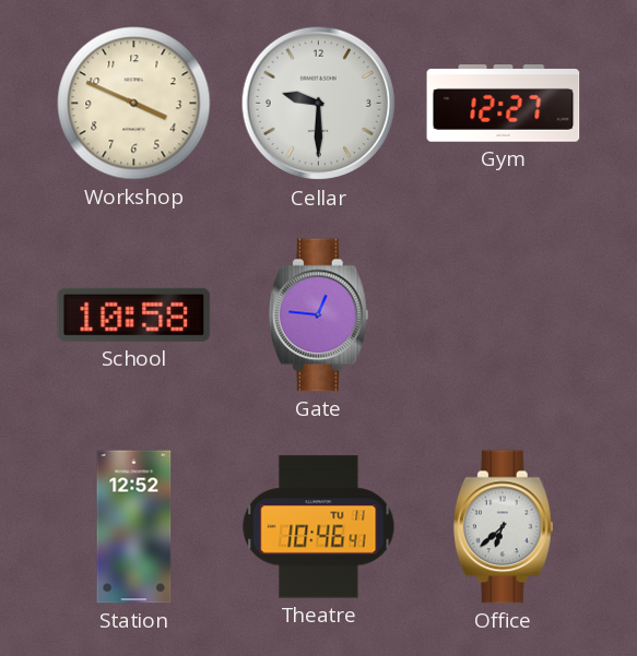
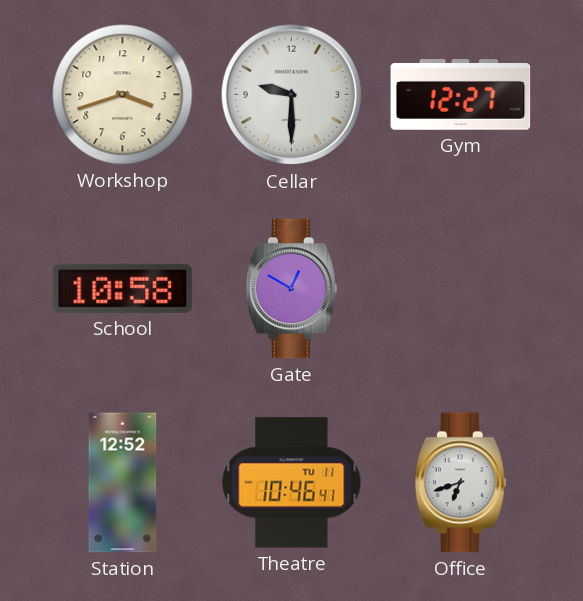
Workshop: 3:49 -> 3:42
Gate: 12:46 -> 12:50
Office: 6:38 -> 6:42
